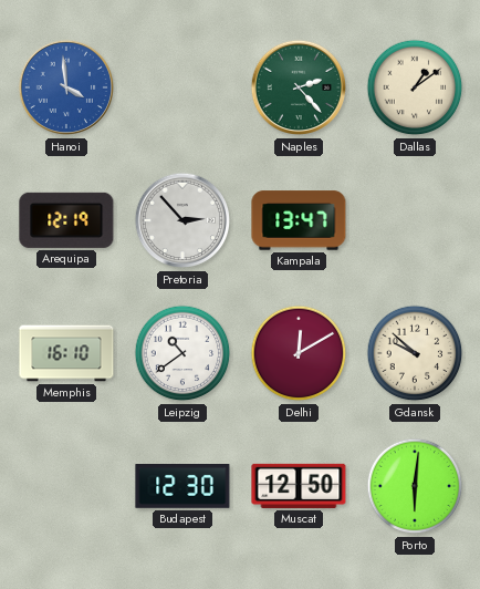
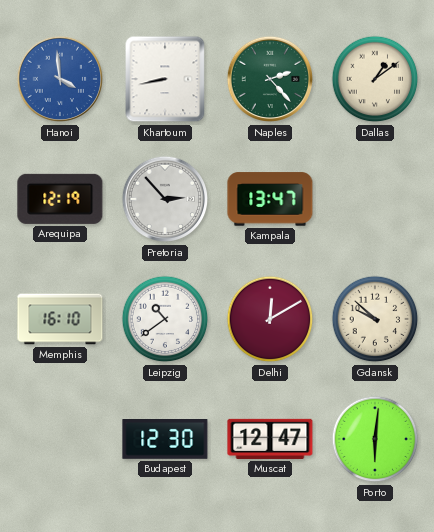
Khartoum: none -> 8:43
Muscat: 12:50 -> 12:47
